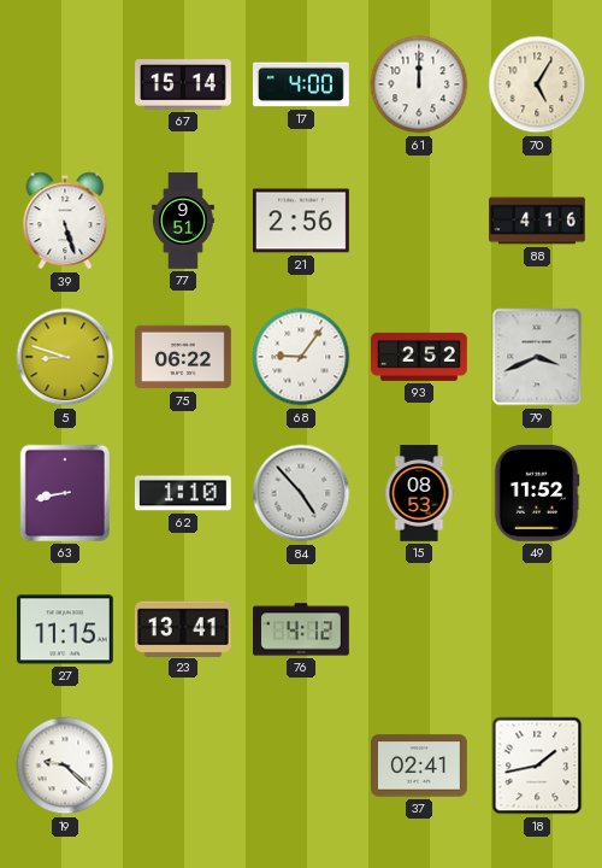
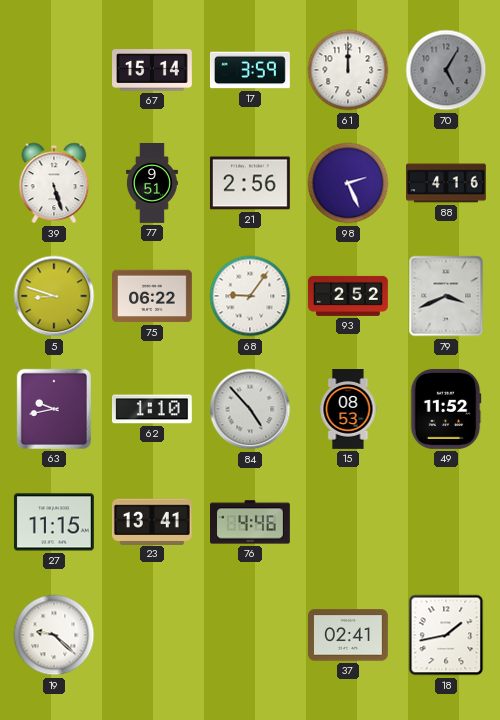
17: 4:00 -> 3:59
70 dial: cream -> grey
98: none -> 2:26
63: 8:43 -> 9:43
76: 4:12 -> 4:46
